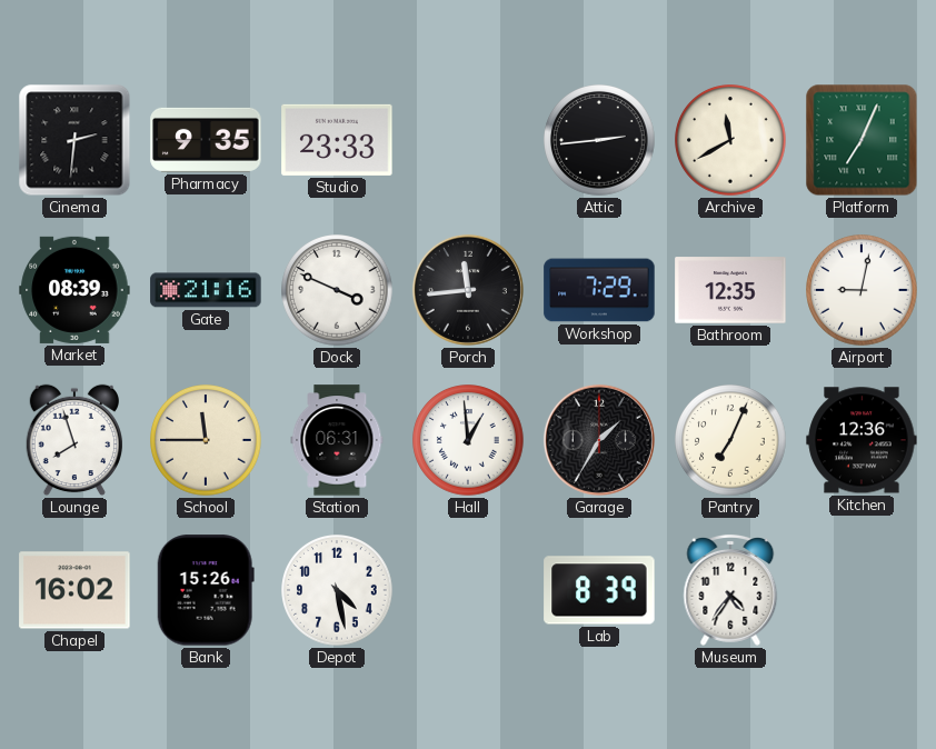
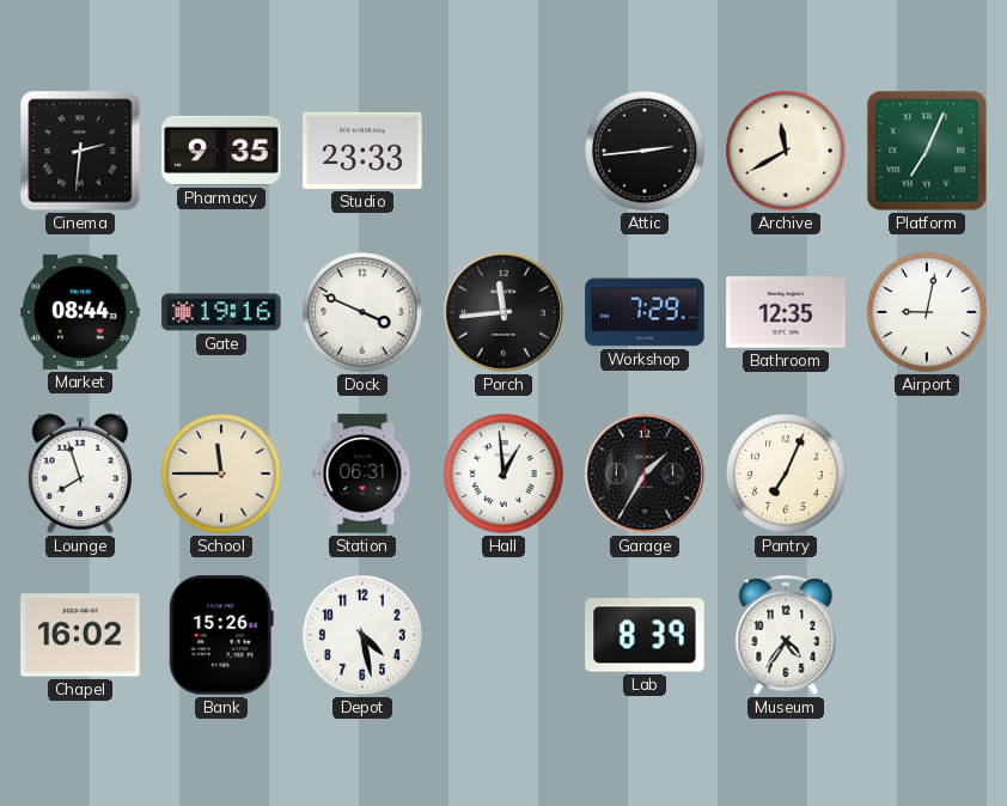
Market: 08:39 -> 08:44
Gate: 21:16 -> 19:16
Kitchen: 12:36 -> none
